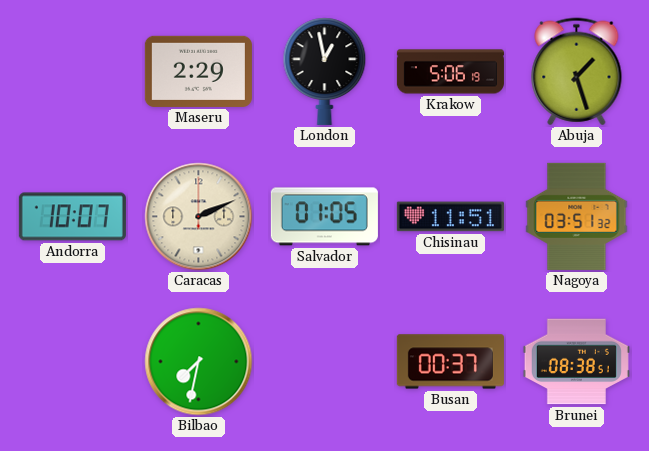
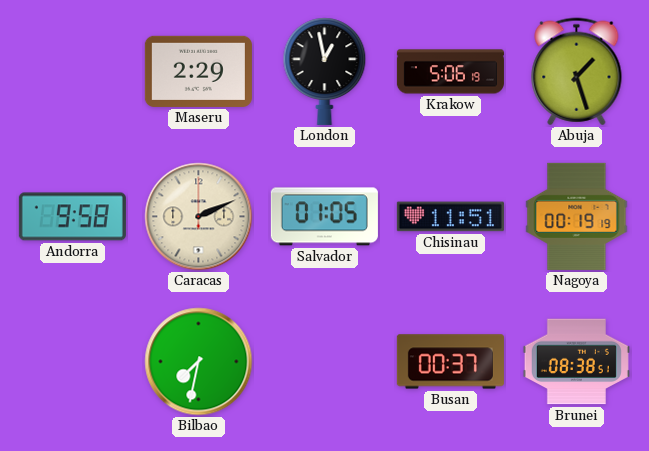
Andorra: 10:07 -> 9:58
Nagoya: 03:51 -> 00:19
